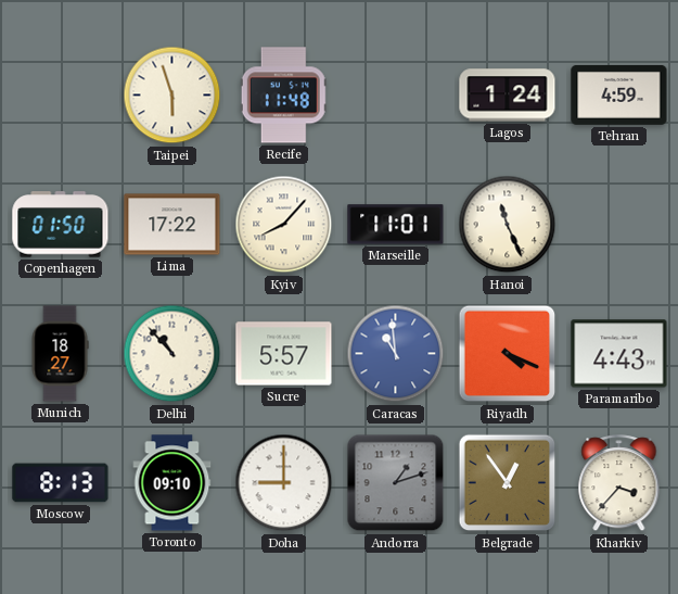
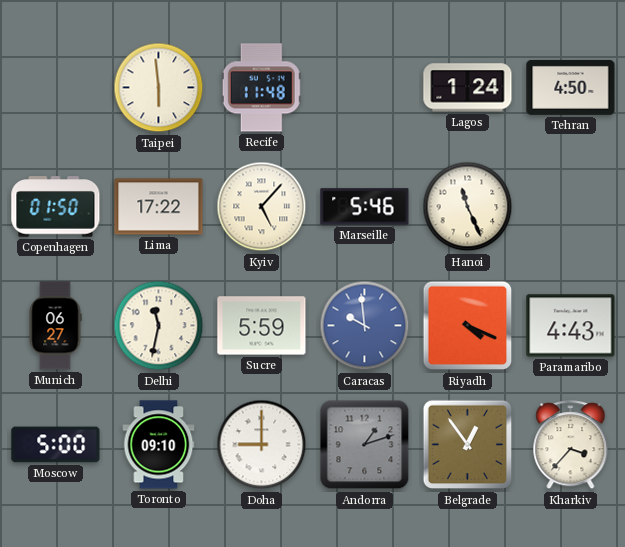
Taipei: 5:57 -> 5:59
Tehran: 4:59 -> 4:50
Kyiv: 8:07 -> 5:07
Marseille: 11:01 -> 5:46
Munich: 18:27 -> 06:27
Delhi: 10:53 -> 11:32
Sucre: 5:57 -> 5:59
Caracas: 10:59 -> 9:59
Moscow: 8:13 -> 5:00
